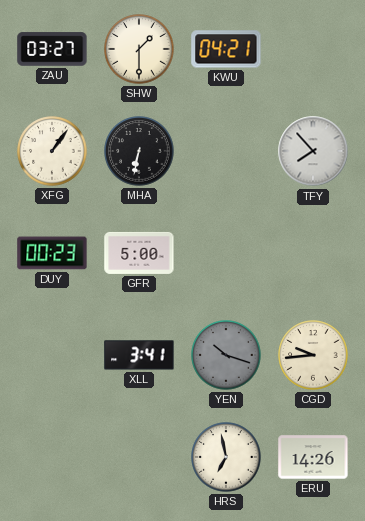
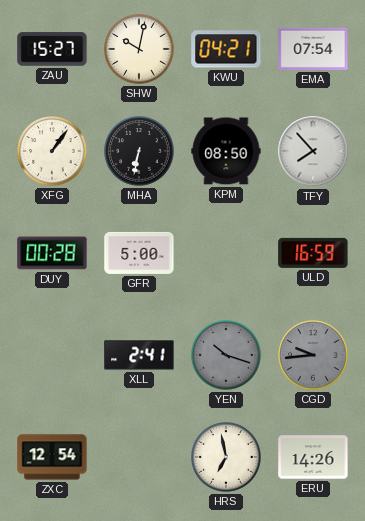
ZAU: 03:27 -> 15:27
SHW: 1:30 -> 10:02
EMA: none -> 07:54
KPM: none -> 08:50
DUY: 00:23 -> 00:28
ULD: none -> 16:59
XLL: 3:41 -> 2:41
CGD dial: cream -> grey
ZXC: none -> 12:54
